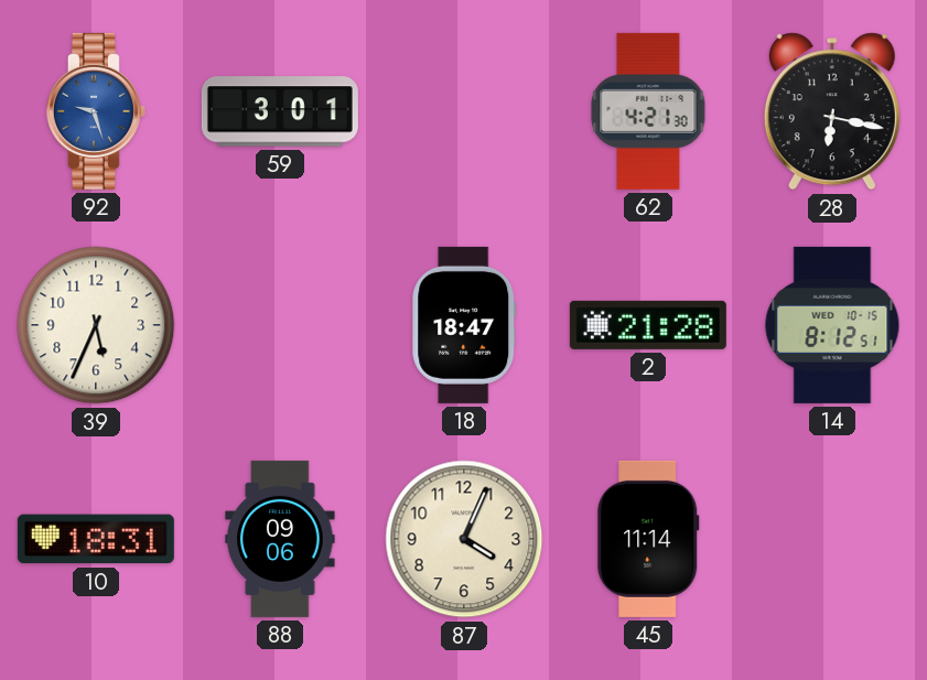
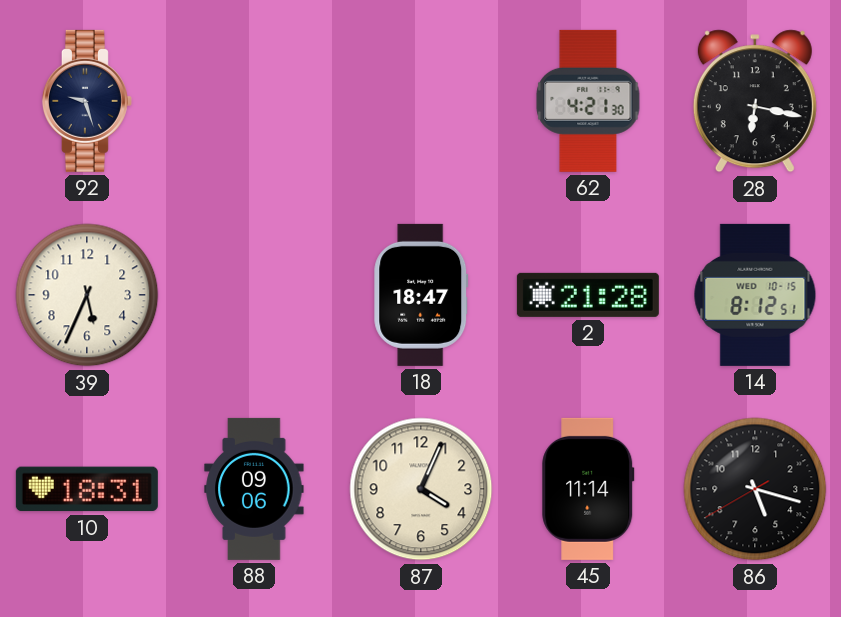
92 dial: blue -> navy
59: 3:01 -> none
86: none -> 5:17
